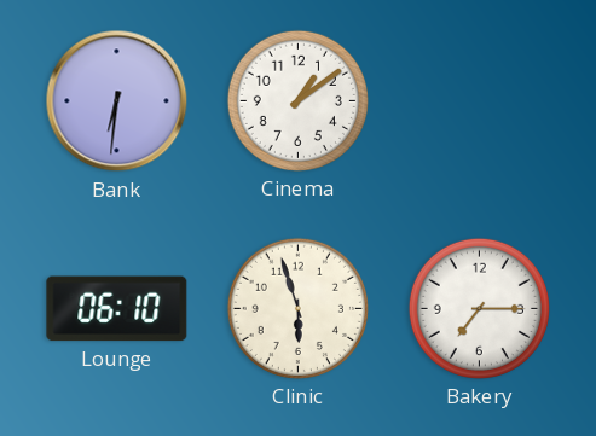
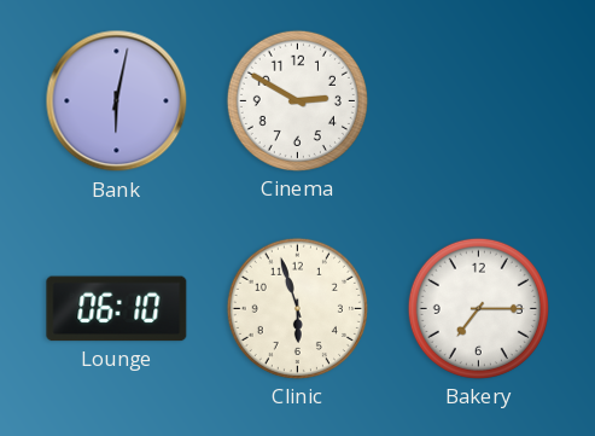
Bank: 6:31 -> 6:02
Cinema: 1:09 -> 2:50
